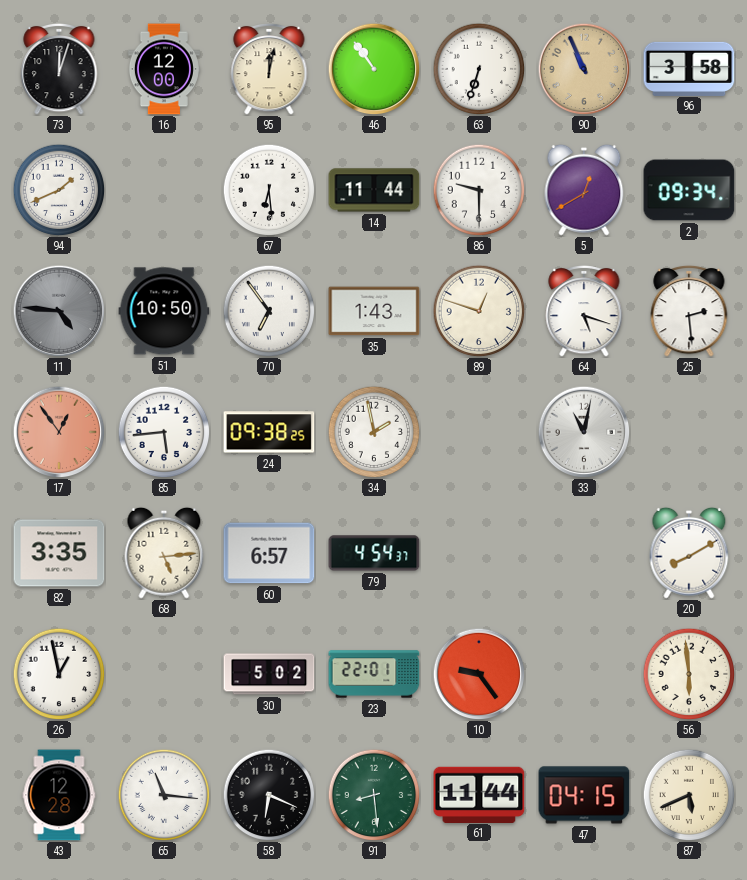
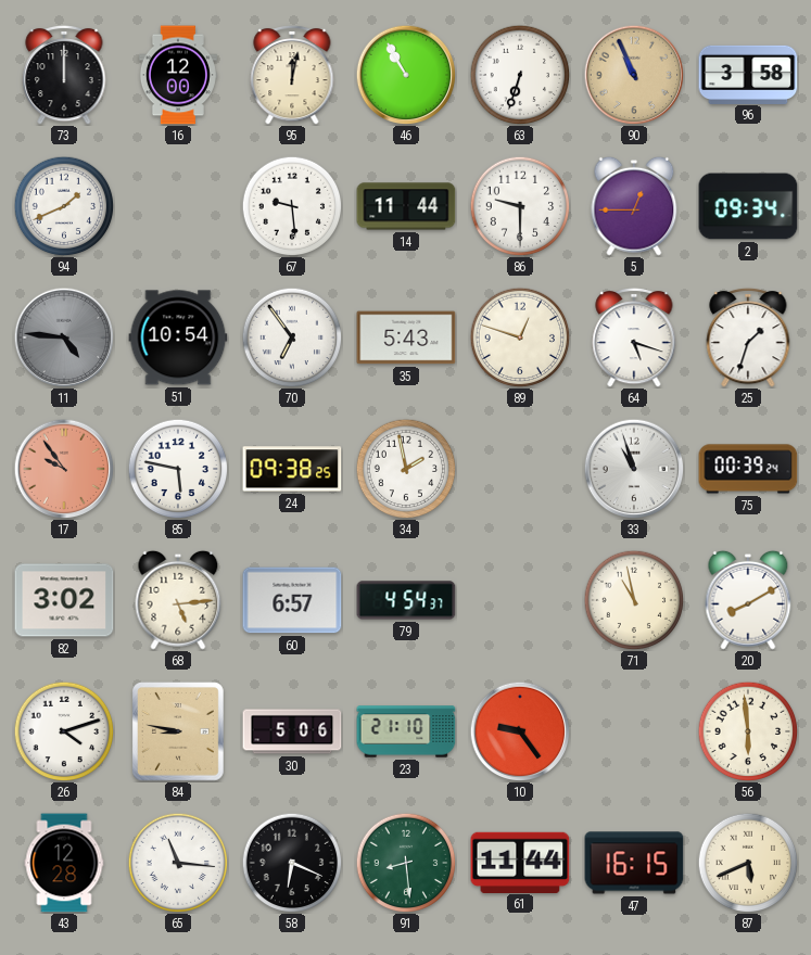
73: 12:03 -> 12:00
46: 10:54 -> 10:55
67: 6:29 -> 9:29
5: 12:40 -> 12:45
51: 10:50 -> 10:54
35: 1:43 -> 5:43
25: 2:29 -> 1:33
17: 12:54 -> 9:54
85: 5:44 -> 5:47
33: 11:02 -> 10:57
75: none -> 00:39
82: 3:35 -> 3:02
71: none -> 10:58
26: 12:58 -> 4:12
84: none -> 8:47
30: 5:02 -> 5:06
23: 22:01 -> 21:10
47: 04:15 -> 16:15
